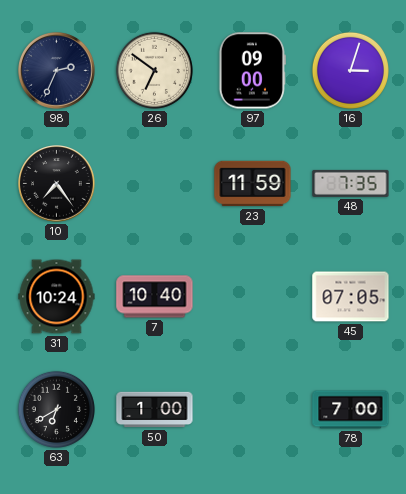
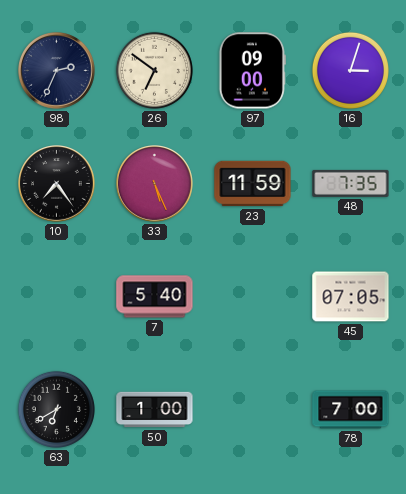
33: none -> 5:26
31: 10:24 -> none
7: 10:40 -> 5:40
